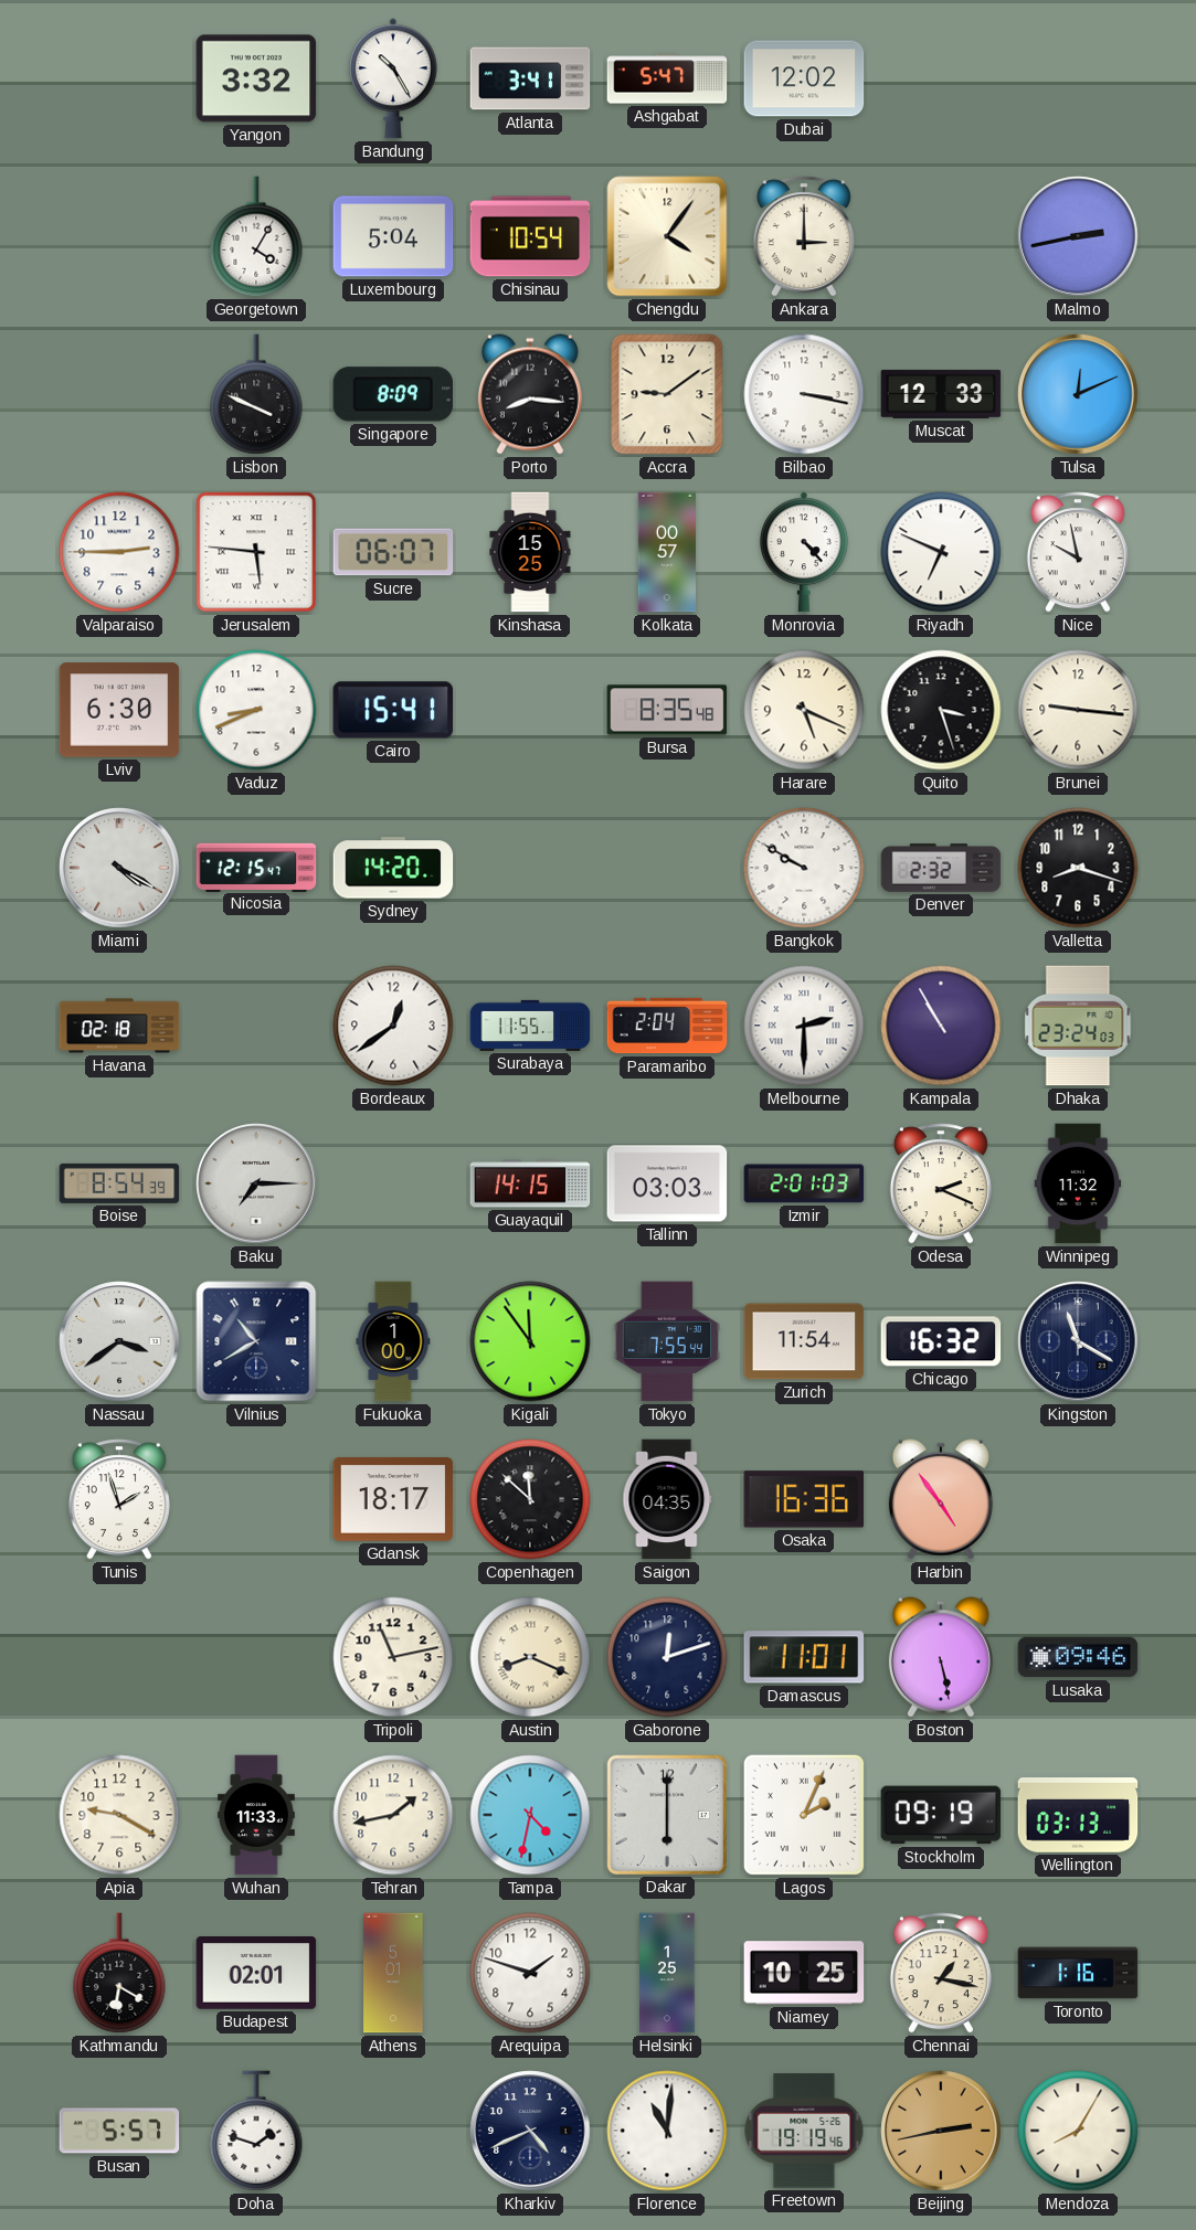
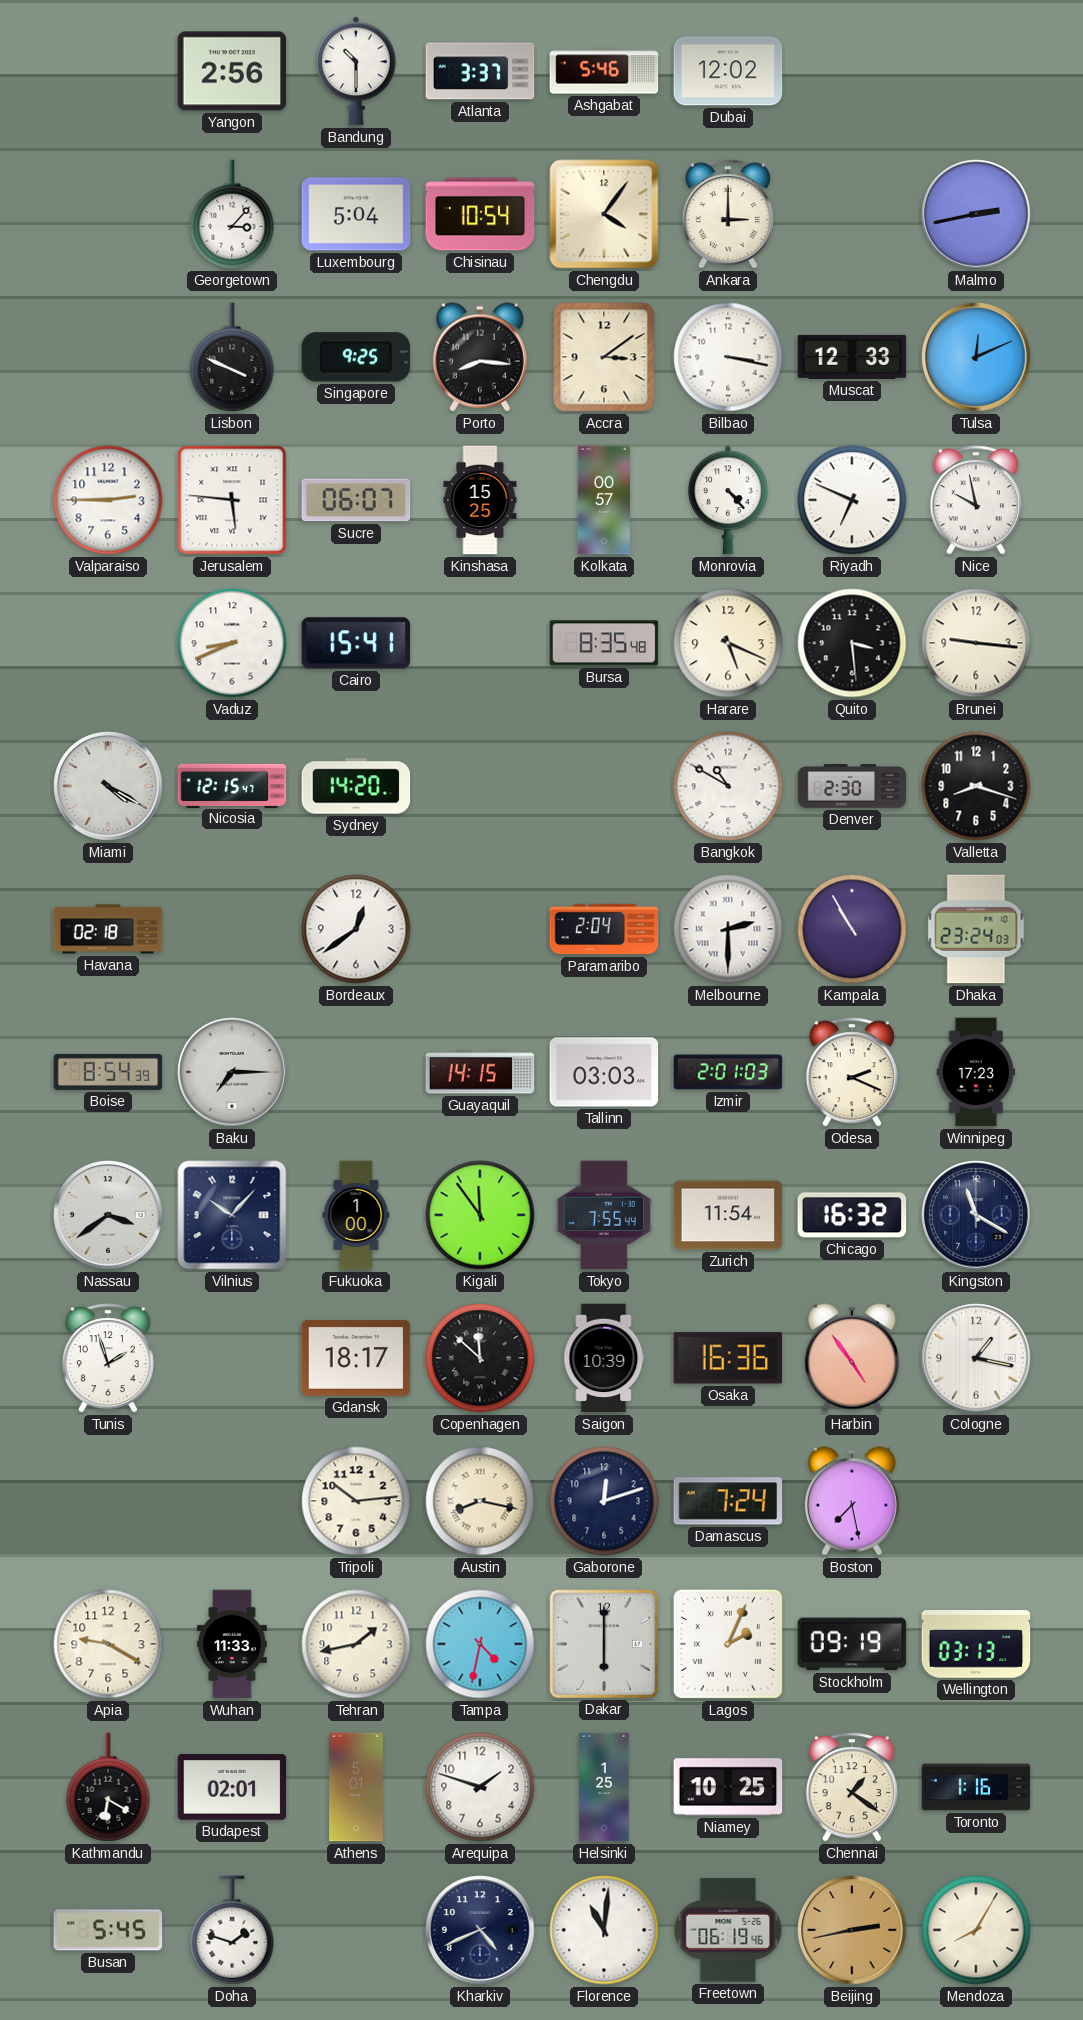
Yangon: 3:32 -> 2:56
Bandung: 10:25 -> 10:30
Atlanta: 3:41 -> 3:37
Ashgabat: 5:47 -> 5:46
Georgetown: 4:05 -> 3:07
Singapore: 8:09 -> 9:25
Accra: 9:09 -> 3:09
Lviv: 6:30 -> none
Quito: 3:27 -> 3:29
Bangkok: 9:50 -> 10:50
Denver: 2:32 -> 2:30
Surabaya: 11:55 -> none
Winnipeg: 11:32 -> 17:23
Vilnius: 10:40 -> 10:07
Saigon: 04:35 -> 10:39
Cologne: none -> 1:17
Tripoli: 11:13 -> 10:14
Austin: 8:19 -> 8:17
Damascus: 11:01 -> 7:24
Boston: 5:28 -> 7:28
Lusaka: 09:46 -> none
Chennai: 1:17 -> 1:21
Busan: 5:57 -> 5:45
Freetown: 19:19 -> 06:19
